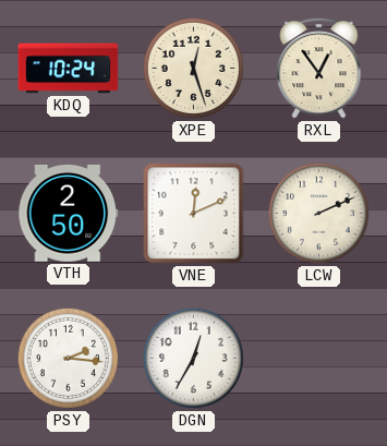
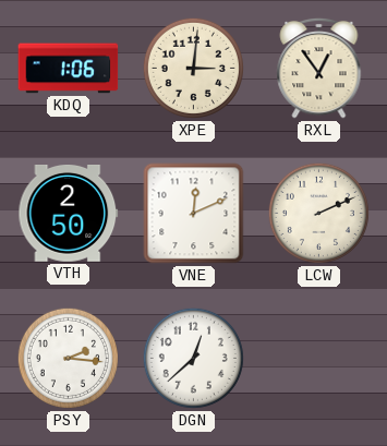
KDQ: 10:24 -> 1:06
XPE: 12:27 -> 3:01
DGN: 12:35 -> 12:38
